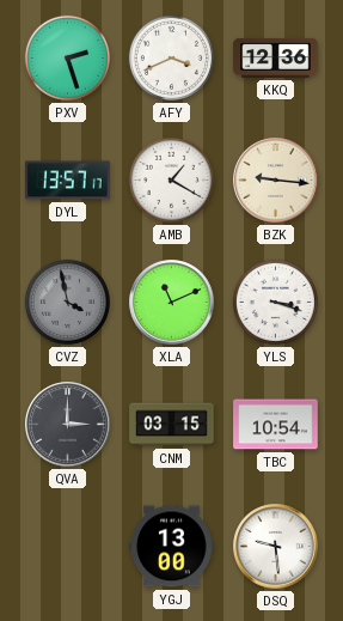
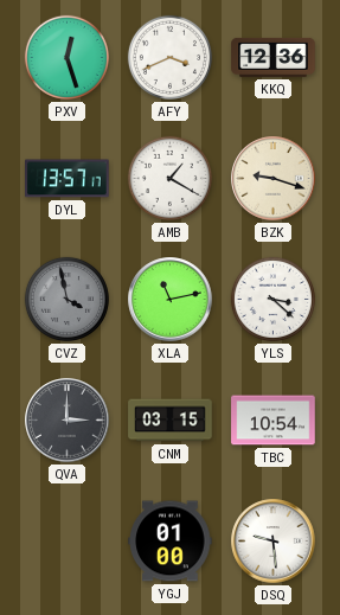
PXV: 2:27 -> 12:27
BZK: 9:16 -> 9:18
XLA: 11:11 -> 11:13
YLS: 3:18 -> 3:22
YGJ: 13:00 -> 01:00
